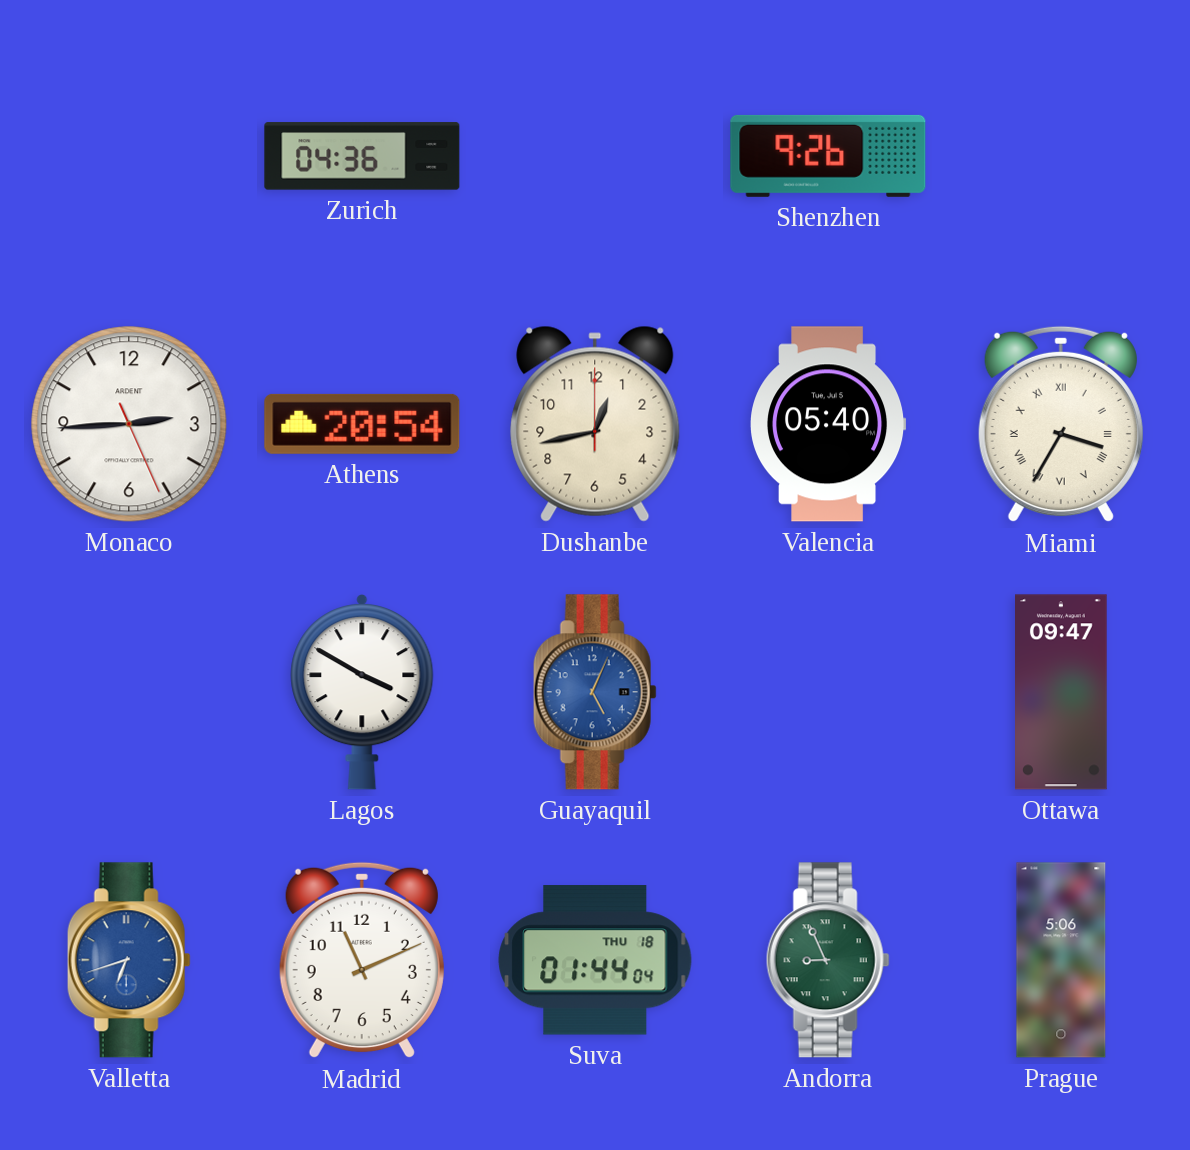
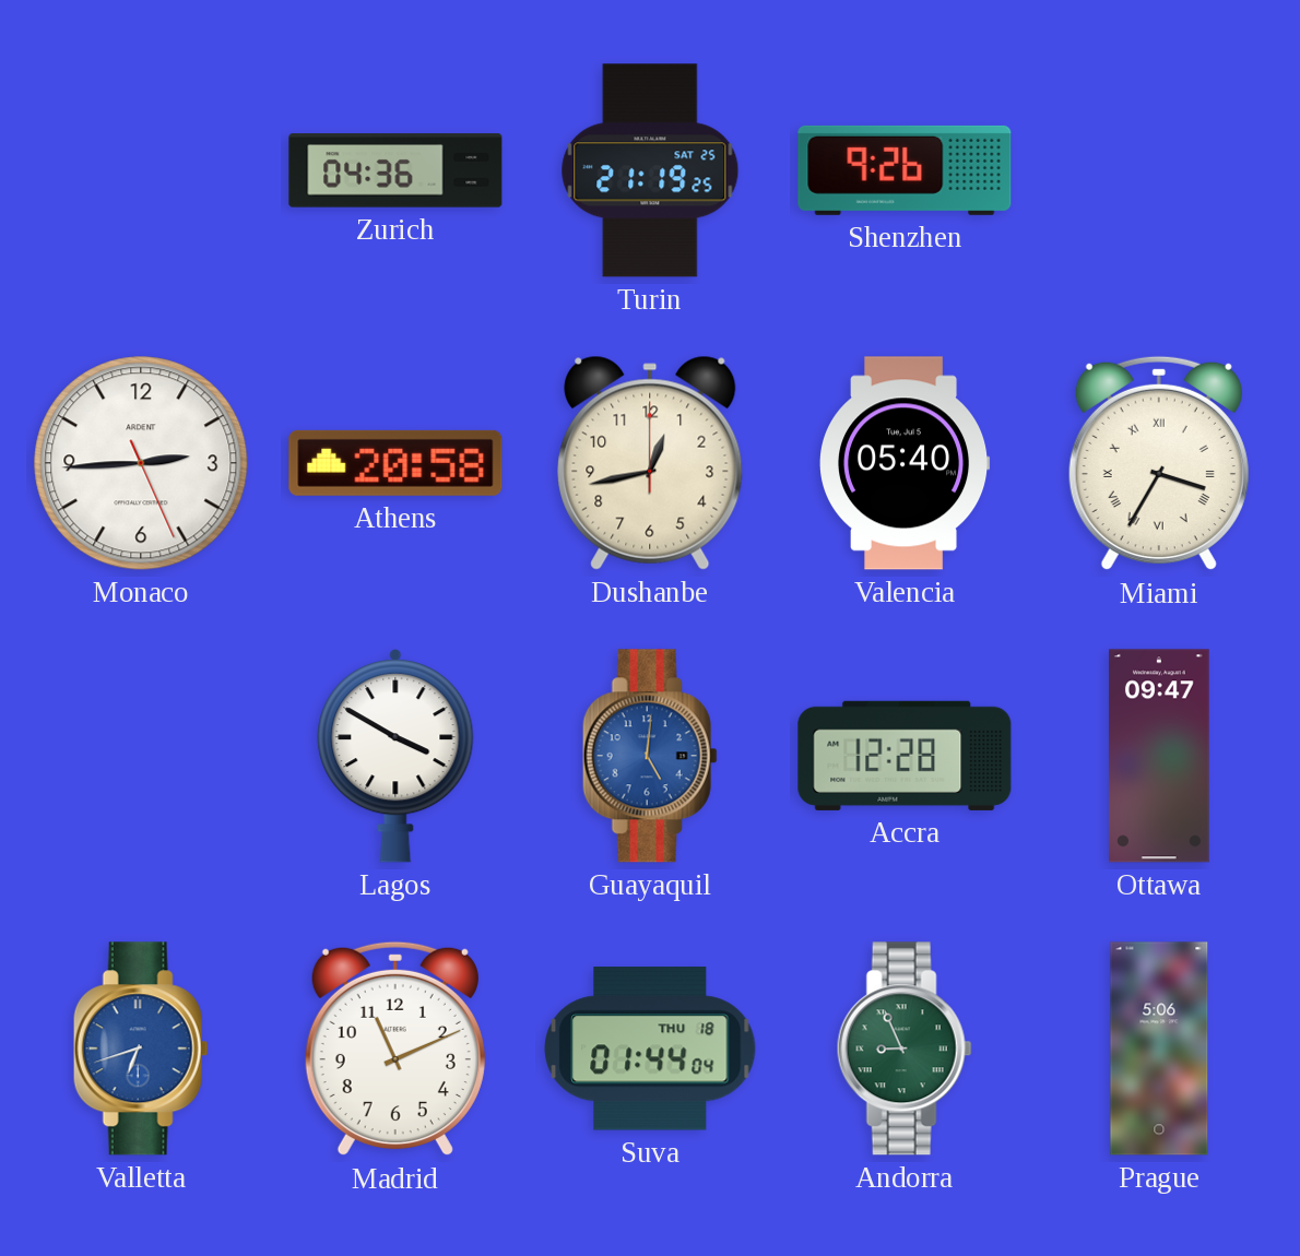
Turin: none -> 21:19
Athens: 20:54 -> 20:58
Guayaquil: 5:04 -> 5:01
Accra: none -> 12:28
